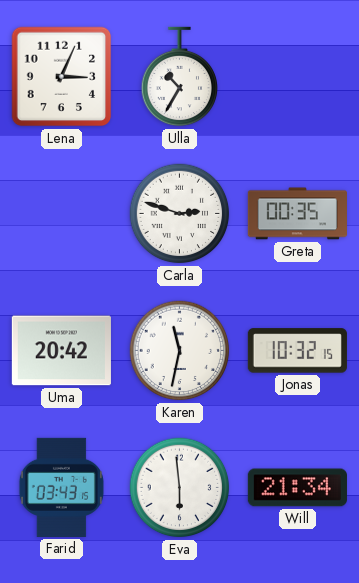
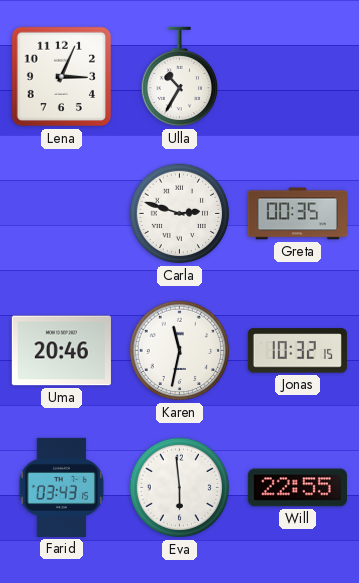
Uma: 20:42 -> 20:46
Will: 21:34 -> 22:55
